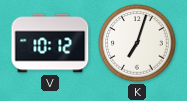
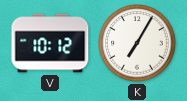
K: 7:03 -> 7:05
